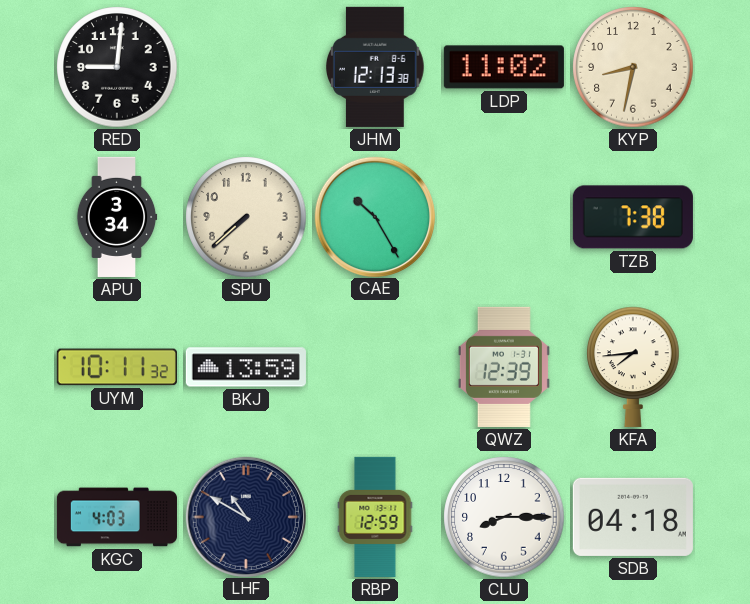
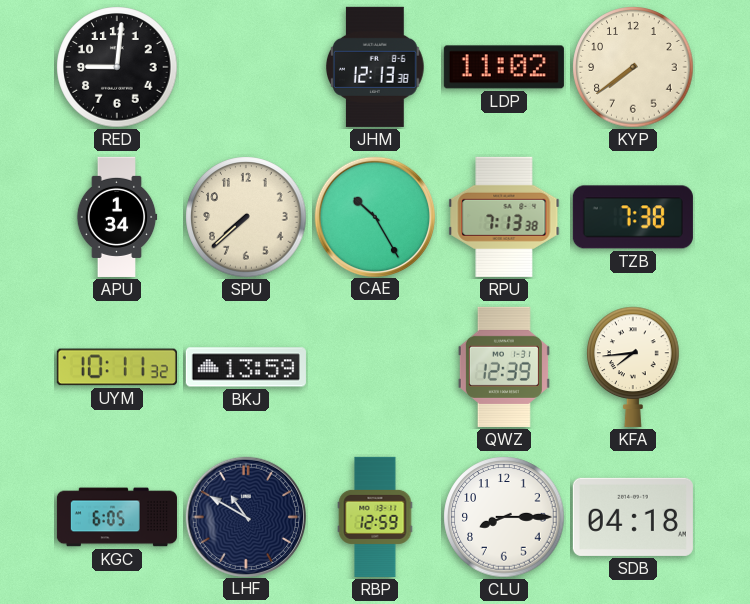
KYP: 8:32 -> 7:39
APU: 3:34 -> 1:34
RPU: none -> 7:13
KGC: 4:03 -> 6:05
